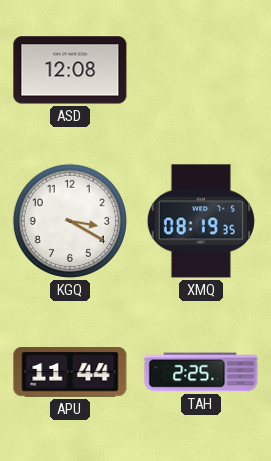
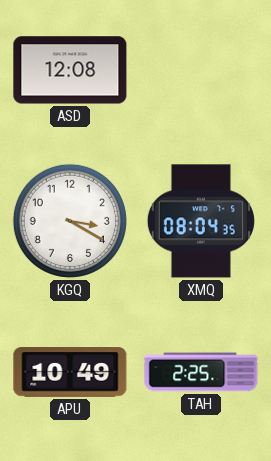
XMQ: 08:19 -> 08:04
APU: 11:44 -> 10:49
